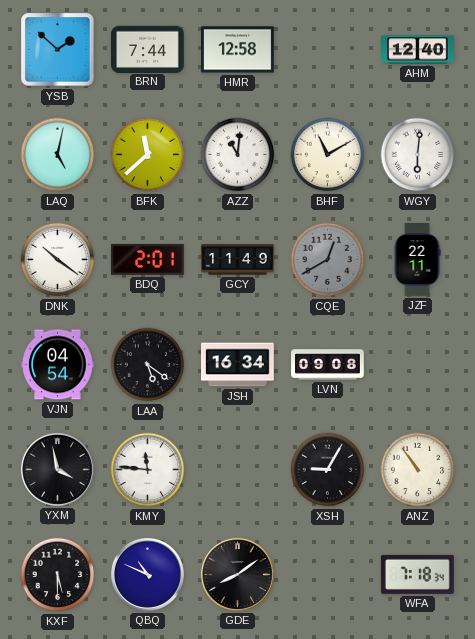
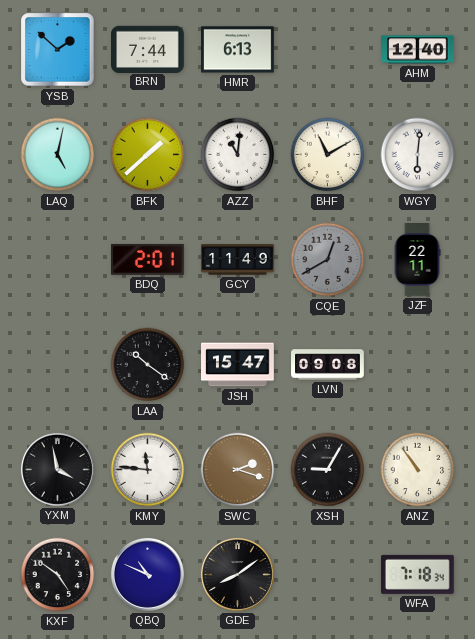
HMR: 12:58 -> 6:13
BFK: 11:38 -> 1:38
DNK: 10:21 -> none
VJN: 04:54 -> none
LAA: 5:21 -> 10:21
JSH: 16:34 -> 15:47
SWC: none -> 2:18
KXF: 5:30 -> 4:51
